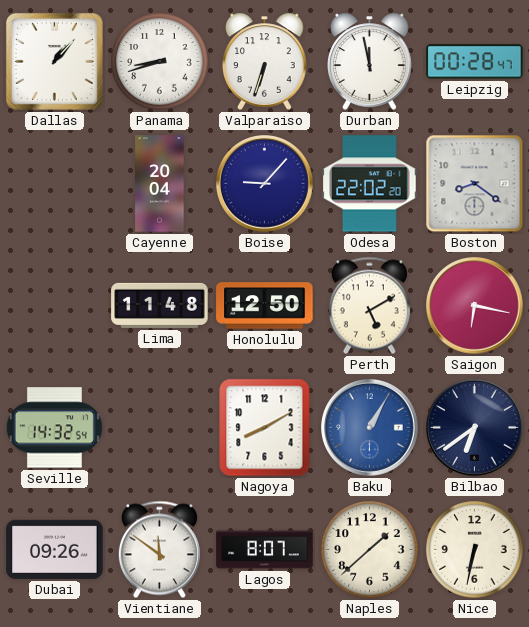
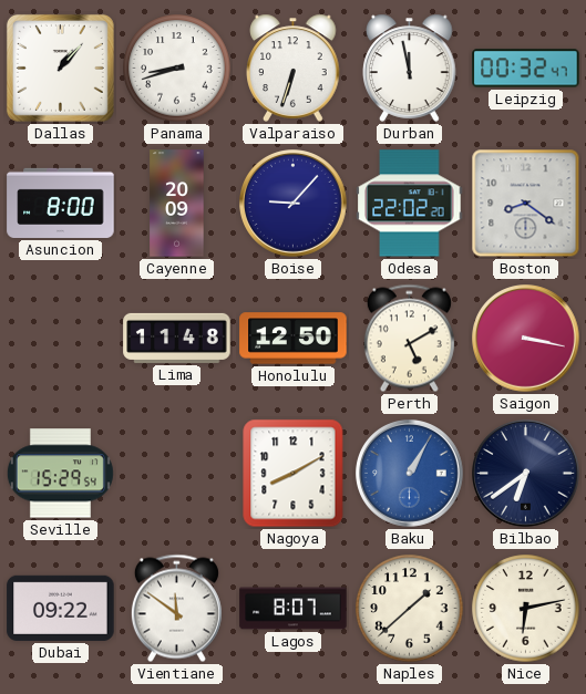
Leipzig: 00:28 -> 00:32
Asuncion: none -> 8:00
Cayenne: 20:04 -> 20:09
Saigon: 6:17 -> 3:17
Seville: 14:32 -> 15:29
Dubai: 09:26 -> 09:22
Nice: 6:32 -> 6:13
